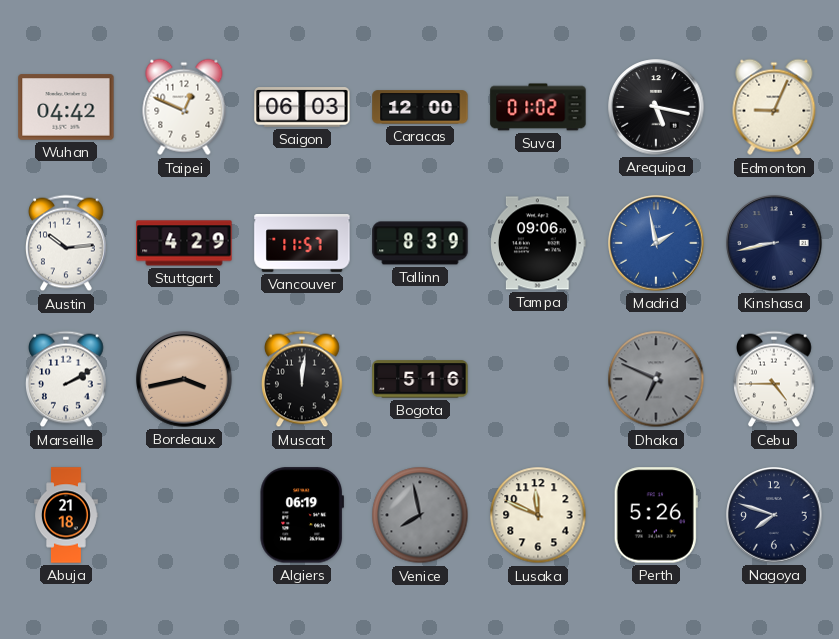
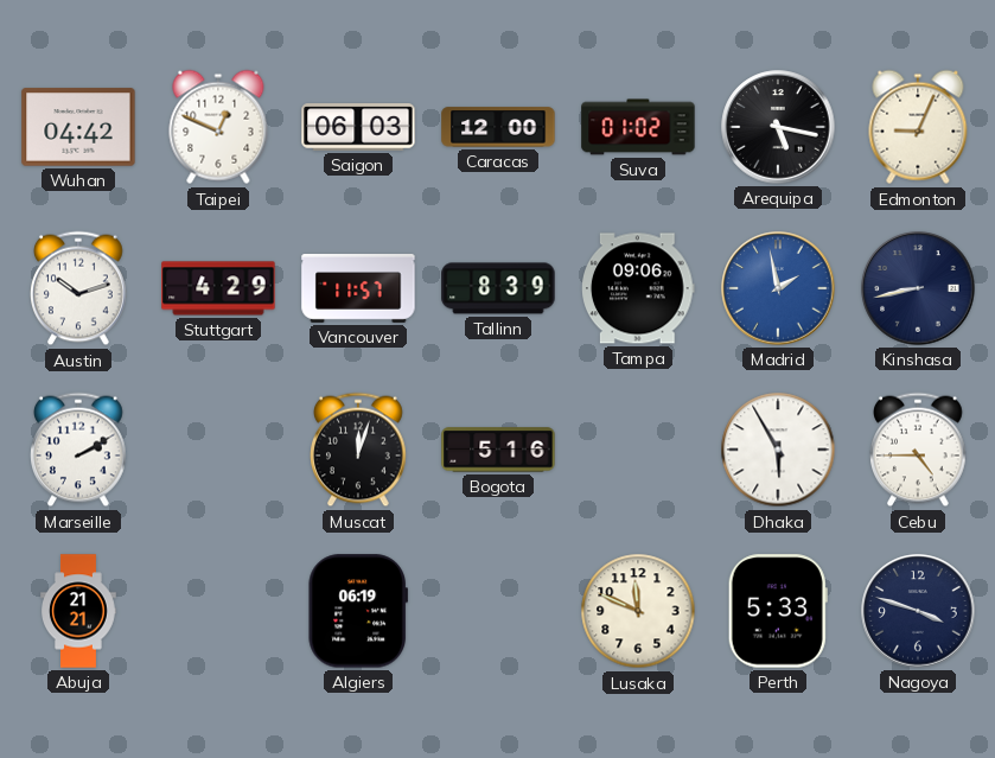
Austin: 10:14 -> 10:12
Bordeaux: 3:43 -> none
Muscat: 12:01 -> 12:03
Dhaka: 6:49 -> 5:55
Dhaka dial: grey -> white
Abuja: 21:18 -> 21:21
Venice: 7:58 -> none
Perth: 5:26 -> 5:33
Nagoya: 7:48 -> 3:48
